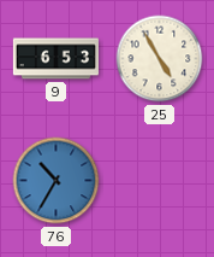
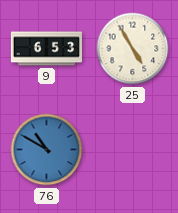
76: 10:35 -> 10:50
